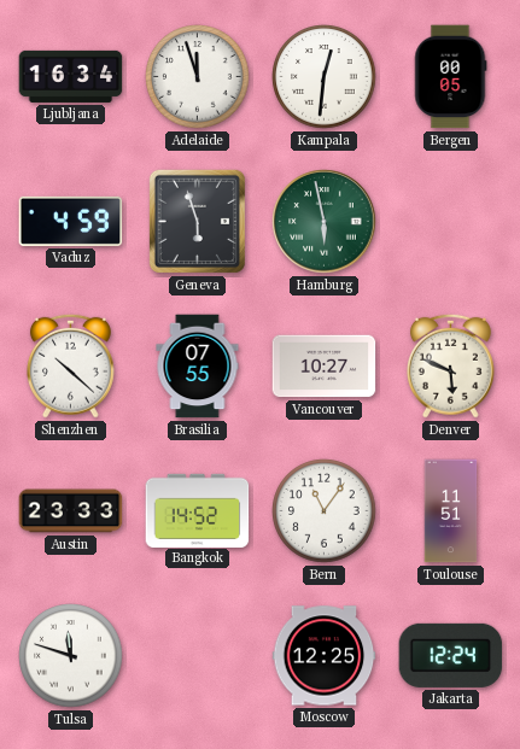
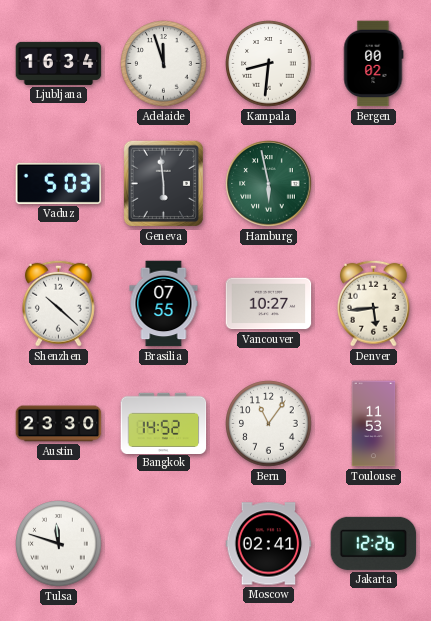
Kampala: 12:31 -> 8:31
Bergen: 00:05 -> 00:02
Vaduz: 4:59 -> 5:03
Geneva: 5:57 -> 5:59
Denver: 5:49 -> 5:44
Austin: 23:33 -> 23:30
Toulouse: 11:51 -> 11:53
Moscow: 12:25 -> 02:41
Jakarta: 12:24 -> 12:26
